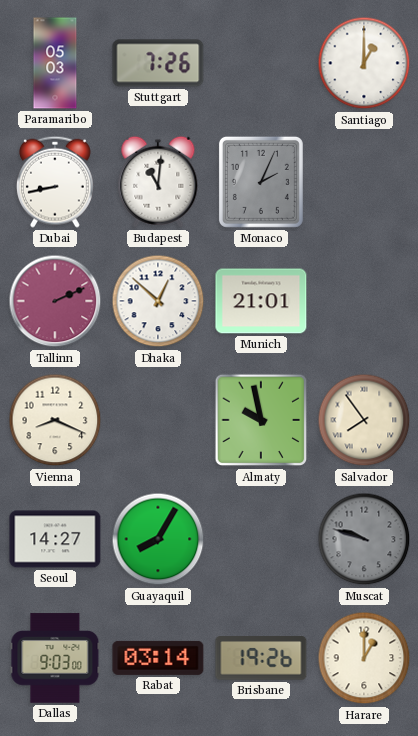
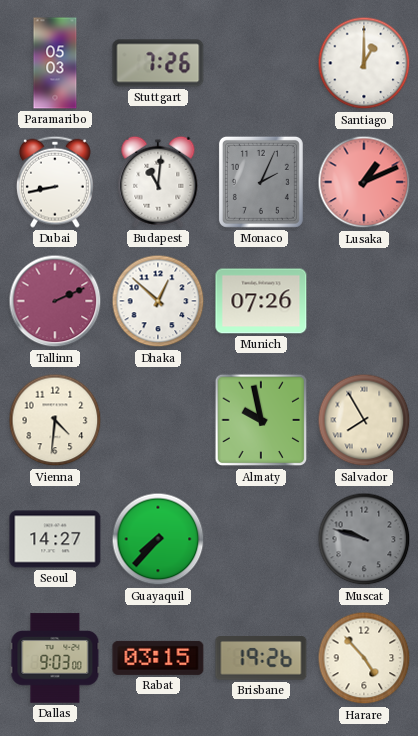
Lusaka: none -> 1:11
Munich: 21:01 -> 07:26
Vienna: 8:19 -> 4:31
Salvador: 7:54 -> 7:55
Guayaquil: 8:05 -> 7:37
Rabat: 03:14 -> 03:15
Harare: 1:00 -> 4:53
